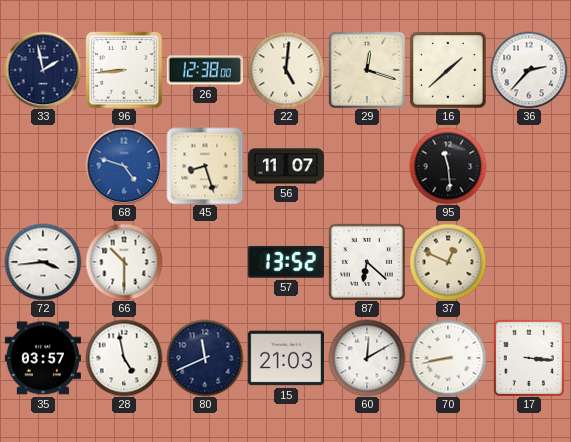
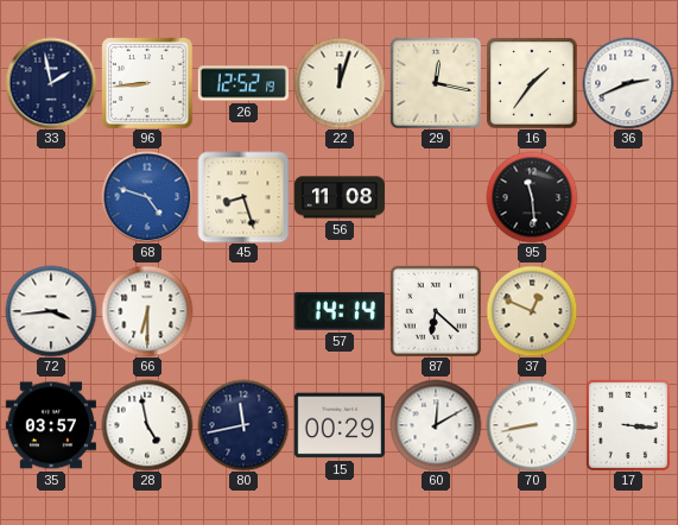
26: 12:38 -> 12:52
22: 5:01 -> 12:03
29: 12:18 -> 12:17
16: 1:38 -> 1:36
36: 2:37 -> 2:41
56: 11:07 -> 11:08
66: 10:30 -> 6:30
57: 13:52 -> 14:14
80: 11:41 -> 11:43
15: 21:03 -> 00:29
